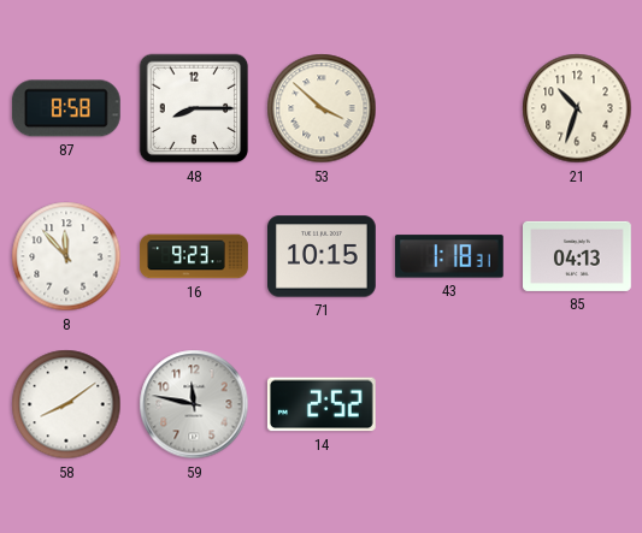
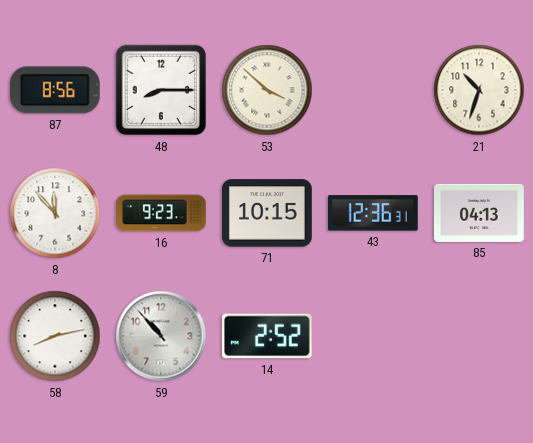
87: 8:58 -> 8:56
43: 1:18 -> 12:36
58: 8:09 -> 8:13
59: 11:47 -> 10:53
